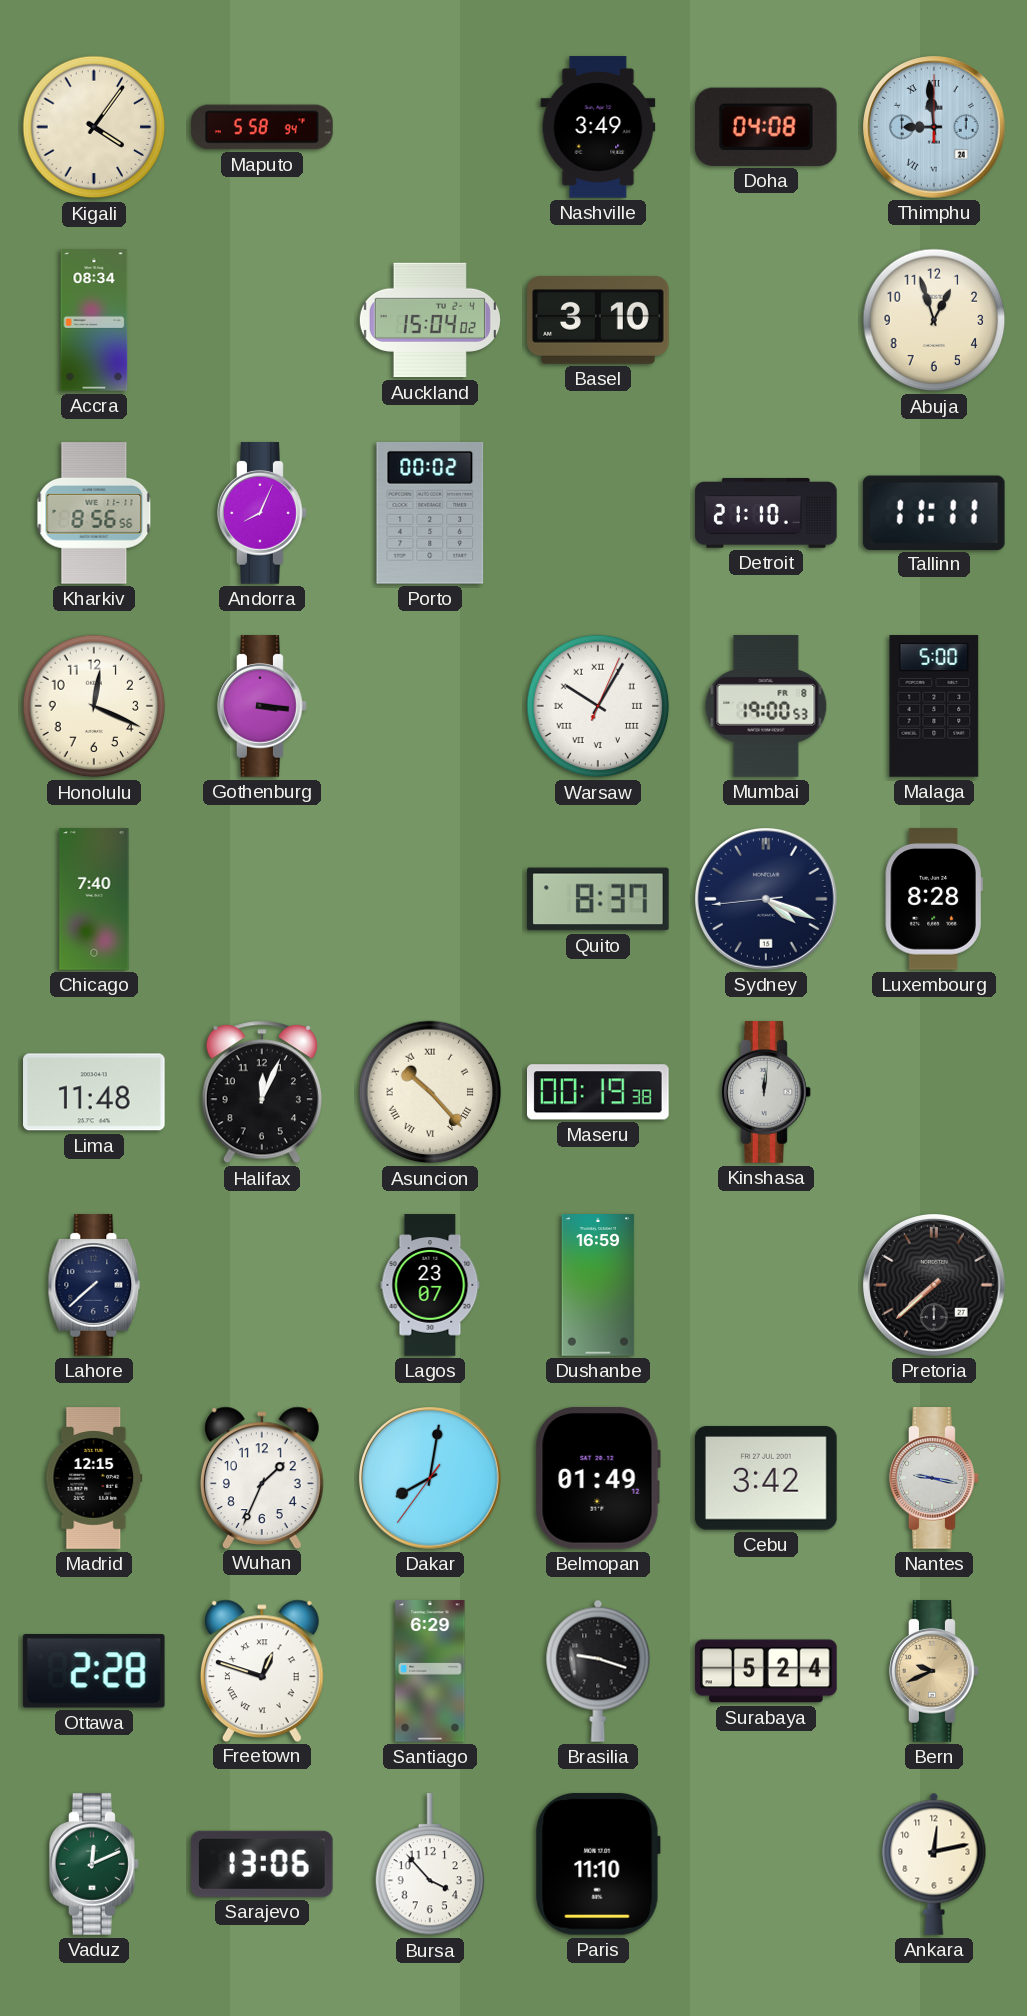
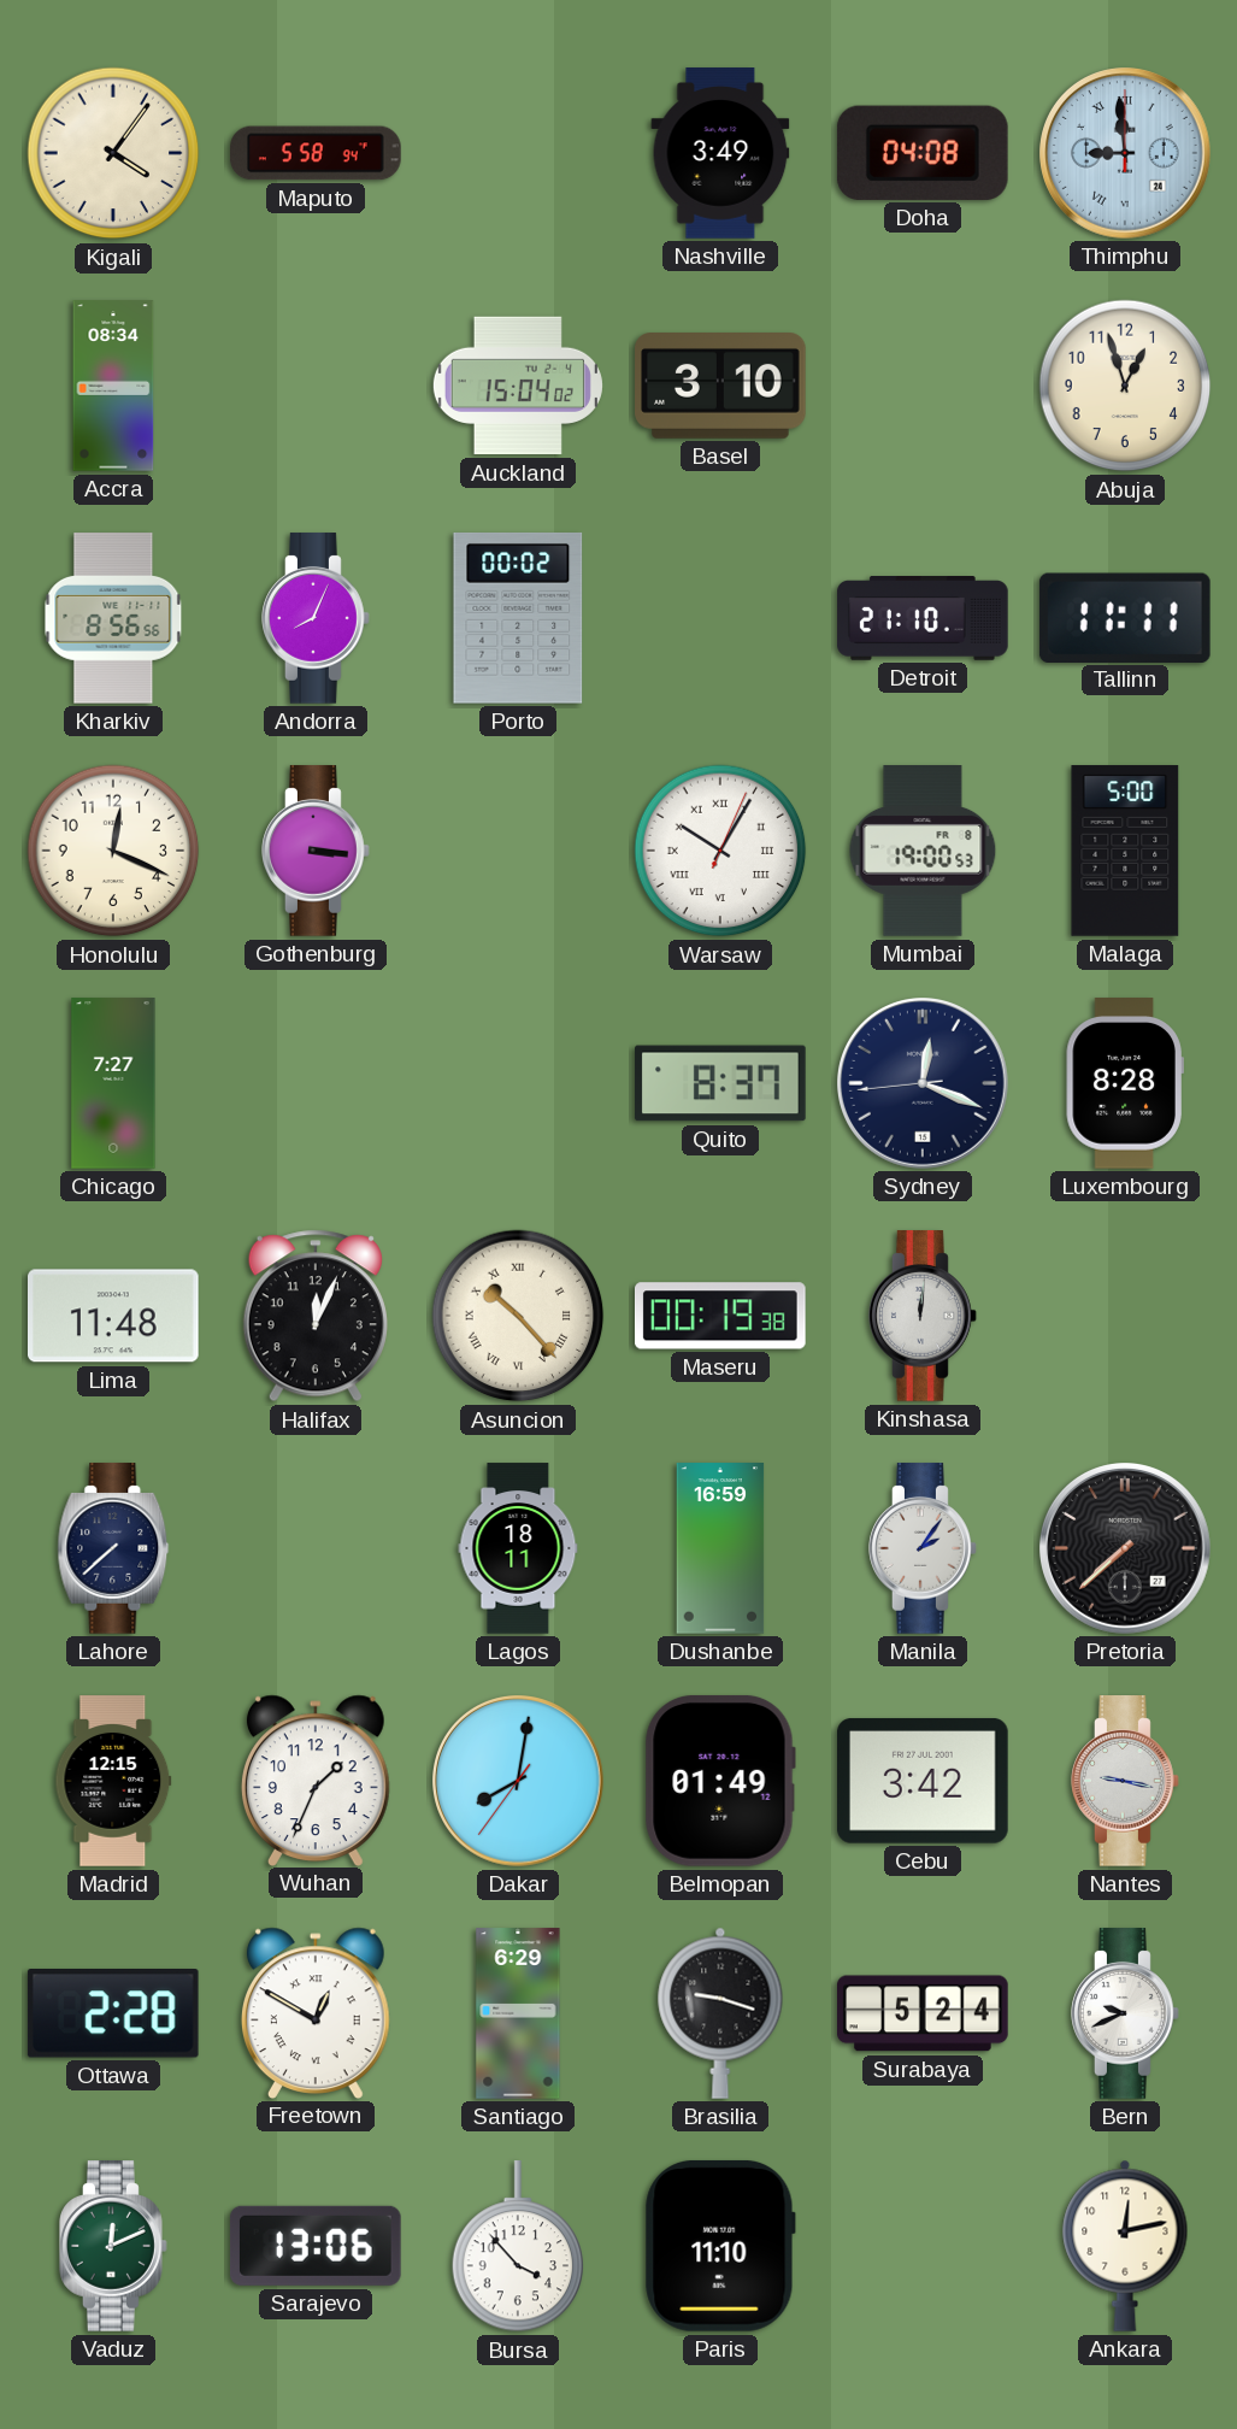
Chicago: 7:40 -> 7:27
Sydney: 4:18 -> 12:18
Lagos: 23:07 -> 18:11
Manila: none -> 2:06
Freetown: 12:48 -> 12:50
Bern dial: champagne -> white
